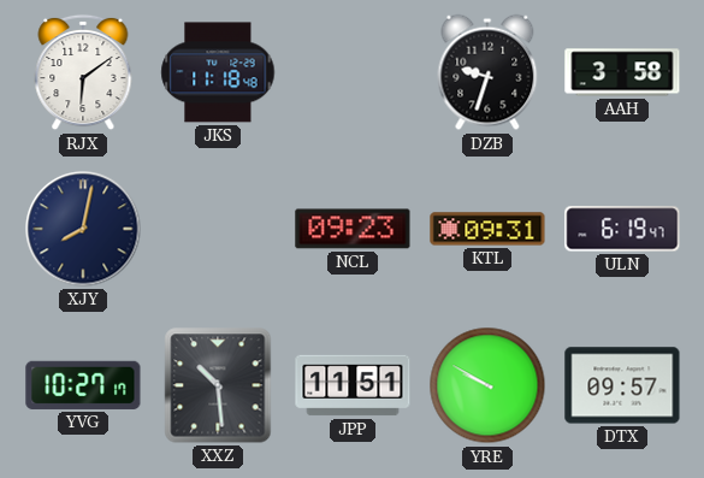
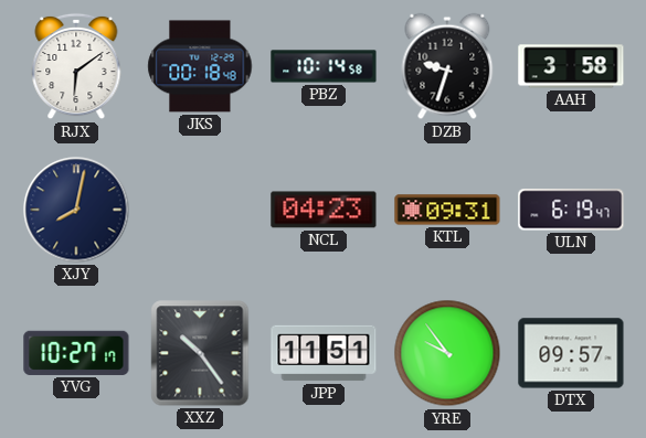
JKS: 11:18 -> 00:18
PBZ: none -> 10:14
NCL: 09:23 -> 04:23
XXZ: 10:29 -> 10:24
YRE: 9:50 -> 9:54
